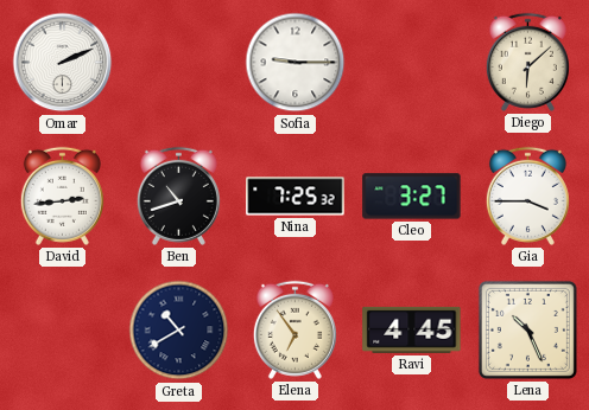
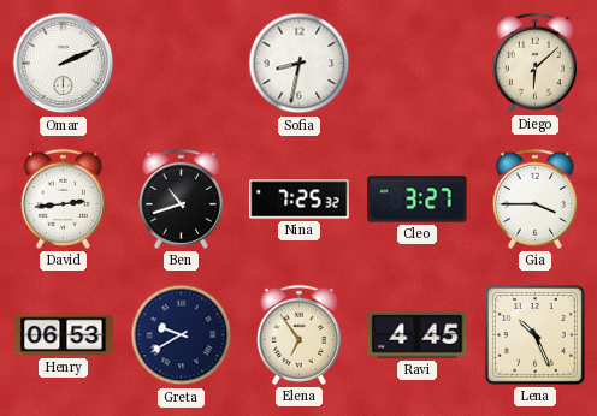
Sofia: 9:15 -> 8:32
Henry: none -> 06:53
Greta: 10:40 -> 9:40
